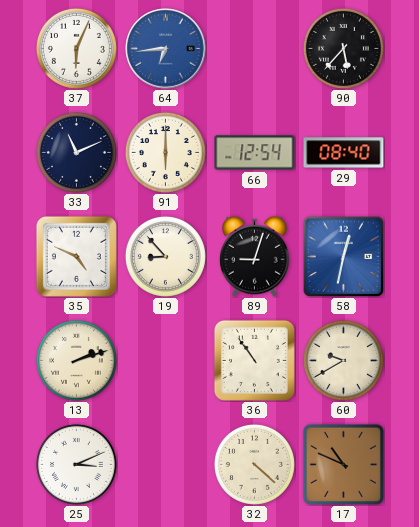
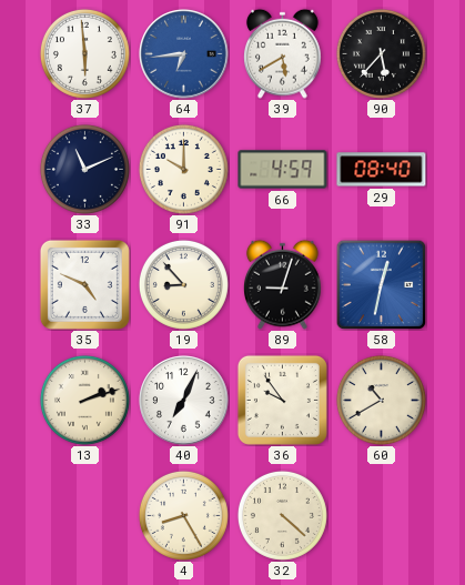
37: 6:04 -> 5:59
39: none -> 5:40
91: 6:00 -> 10:00
66: 12:54 -> 4:59
40: none -> 7:04
36: 10:54 -> 9:54
60: 9:40 -> 10:40
25: 3:11 -> none
4: none -> 8:25
17: 10:49 -> none
